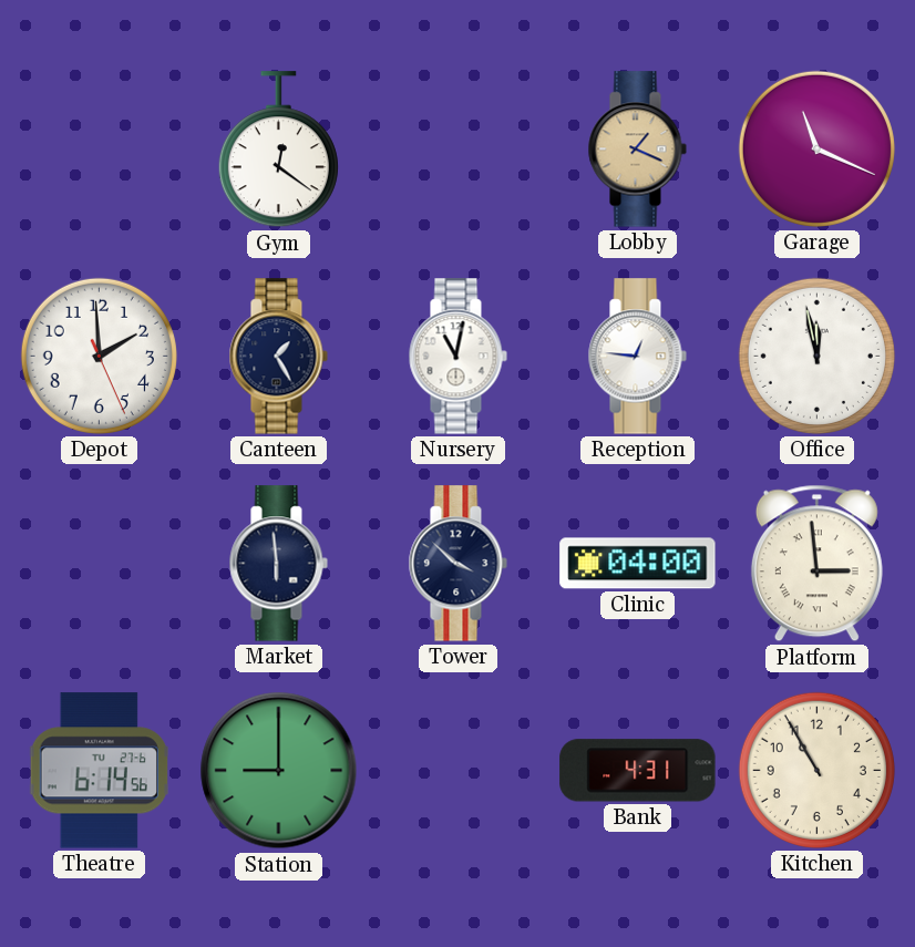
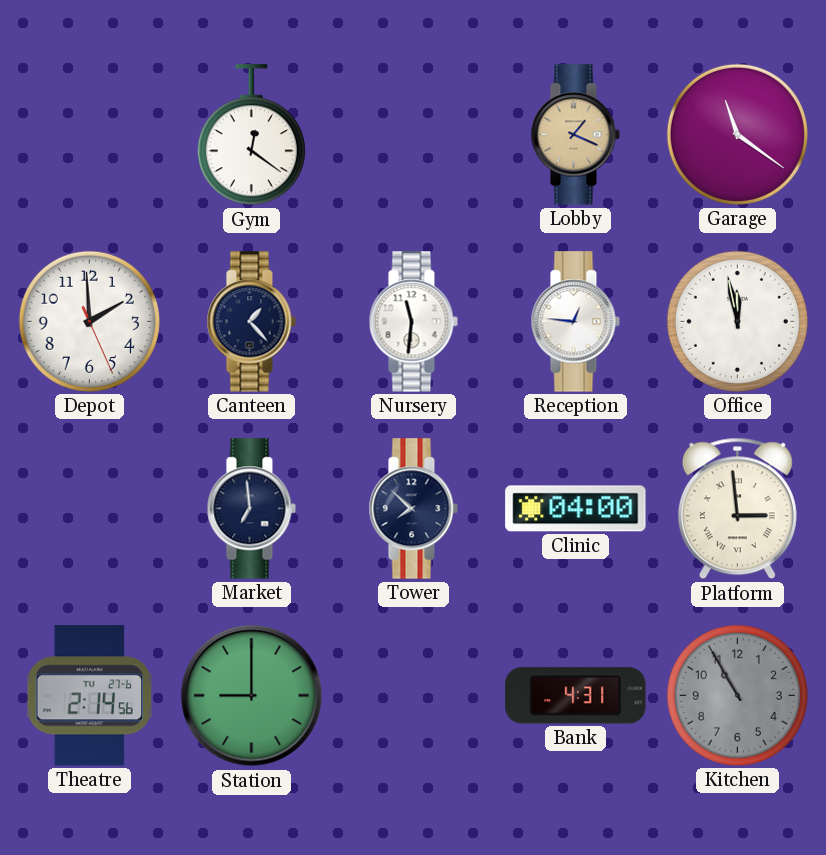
Garage: 11:19 -> 11:21
Canteen: 1:25 -> 1:23
Nursery: 11:02 -> 11:31
Market: 5:59 -> 6:59
Tower: 3:52 -> 7:52
Theatre: 6:14 -> 2:14
Kitchen dial: cream -> grey
